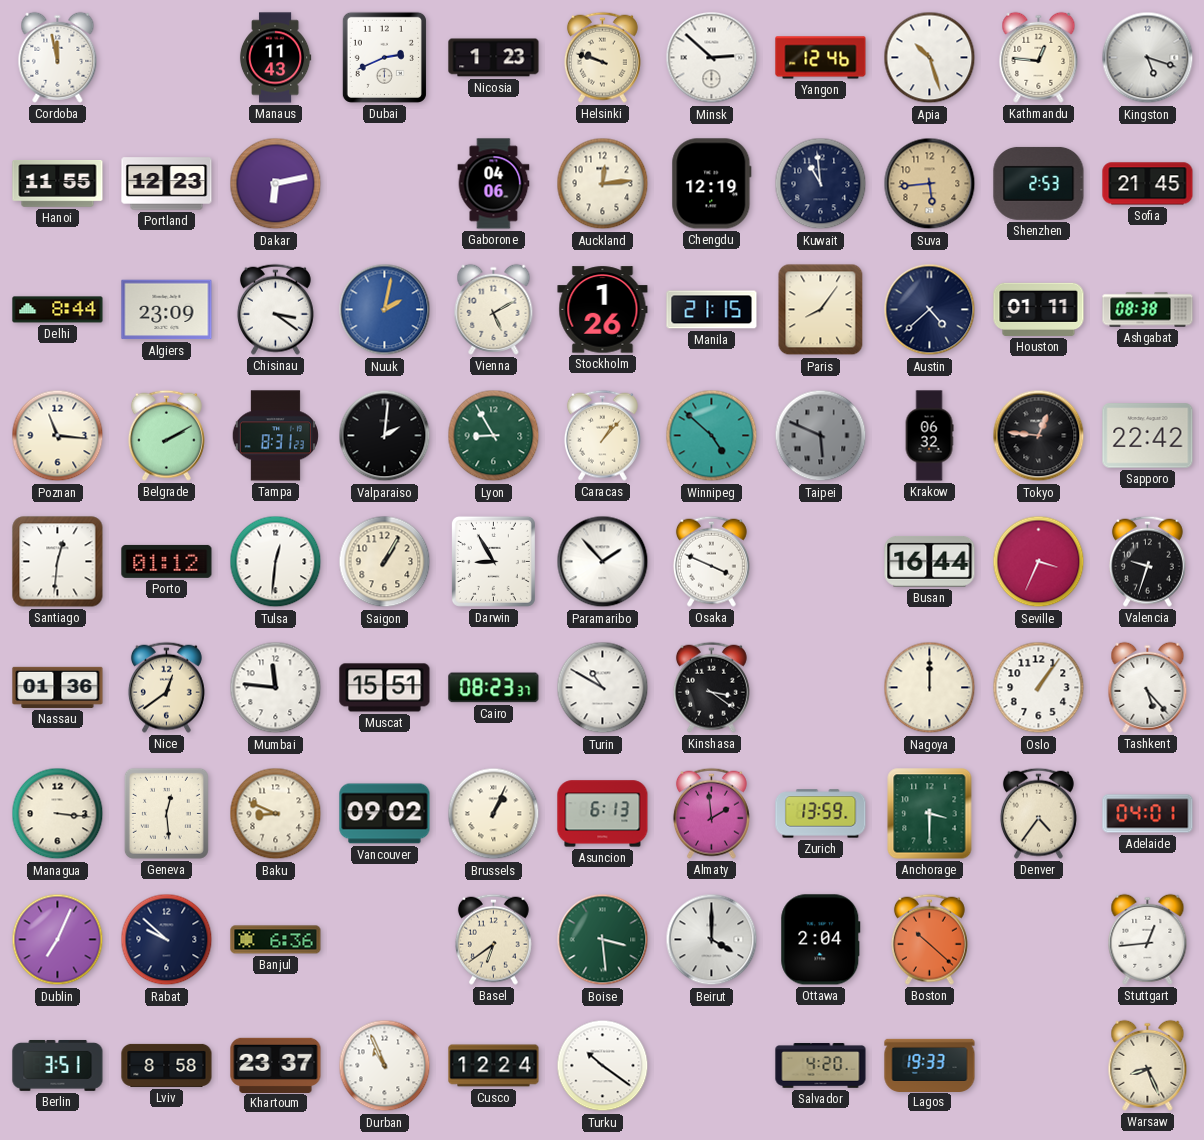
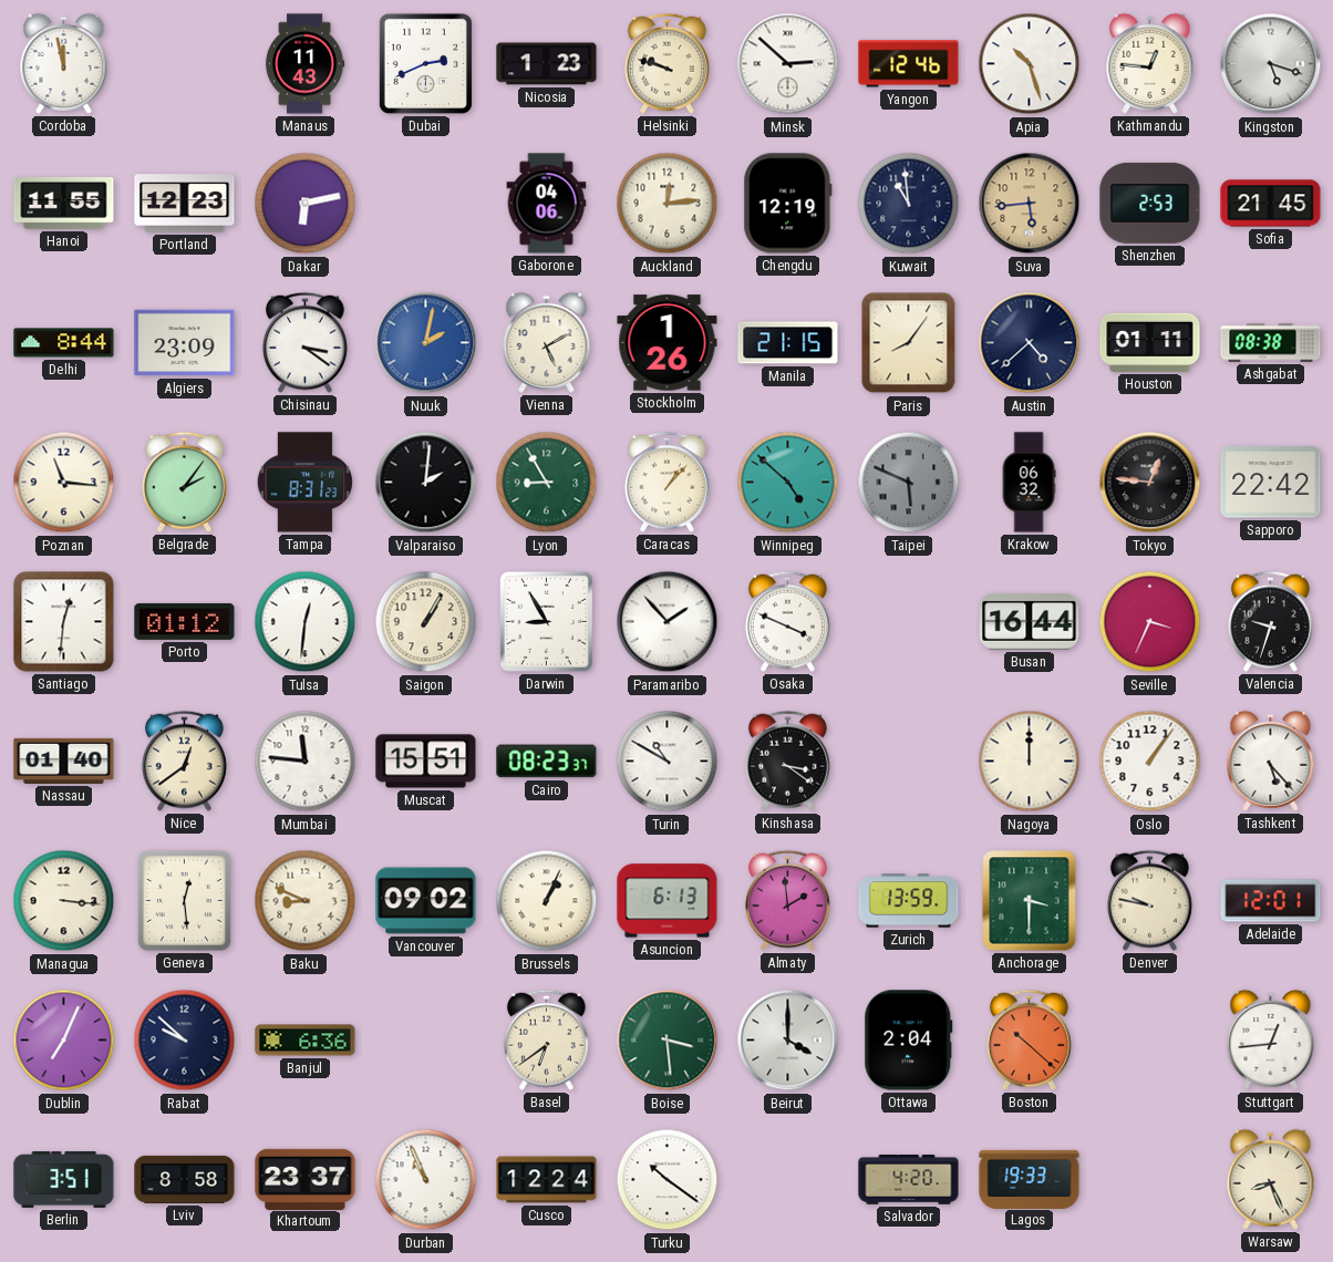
Belgrade: 2:10 -> 2:06
Nassau: 01:36 -> 01:40
Denver: 4:36 -> 9:47
Adelaide: 04:01 -> 12:01
